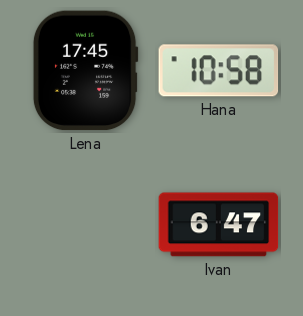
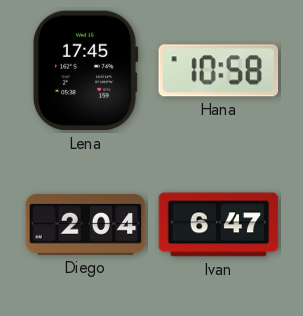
Diego: none -> 2:04
